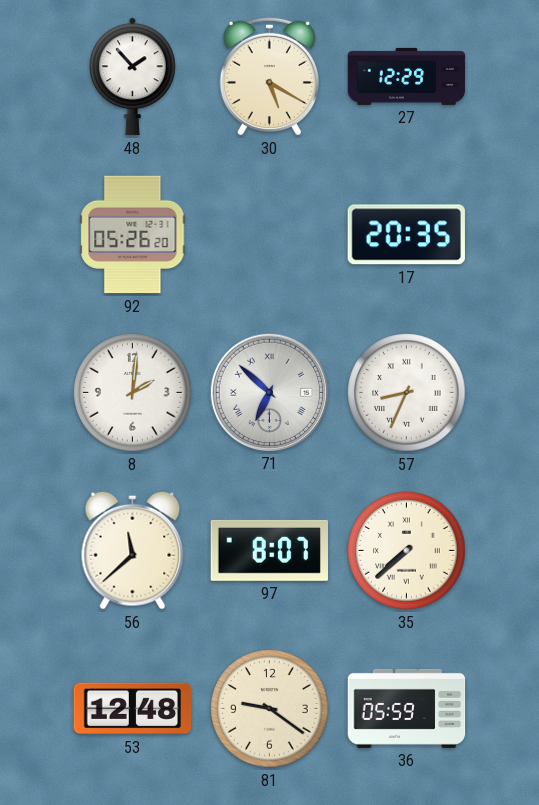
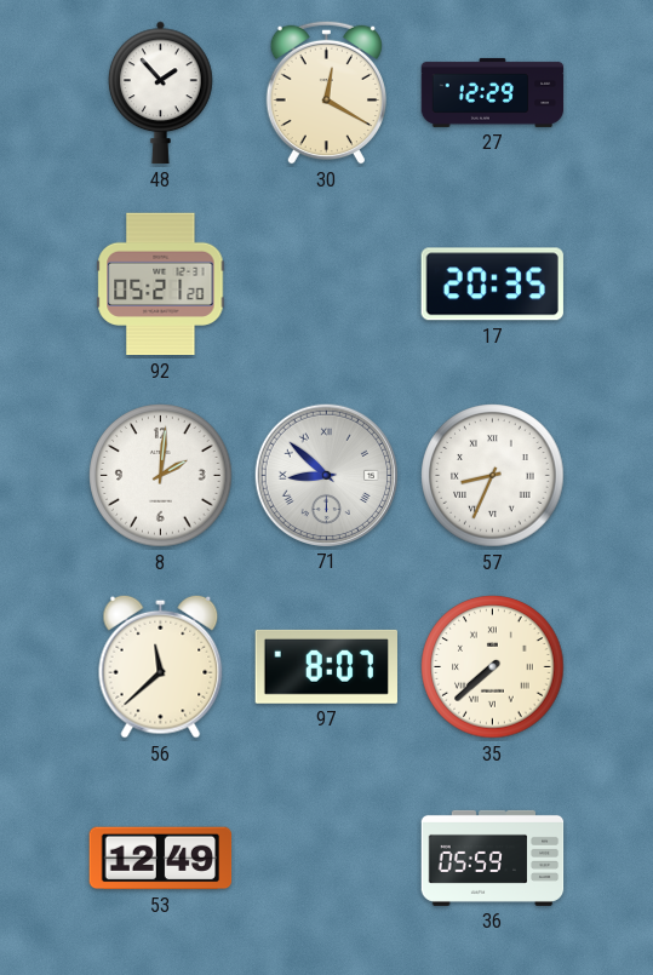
30: 5:20 -> 12:20
92: 05:26 -> 05:21
71: 6:52 -> 8:52
53: 12:48 -> 12:49
81: 9:21 -> none
